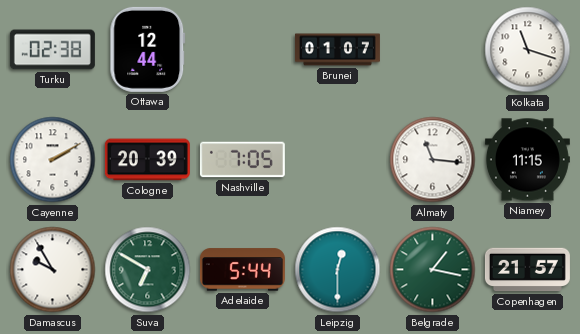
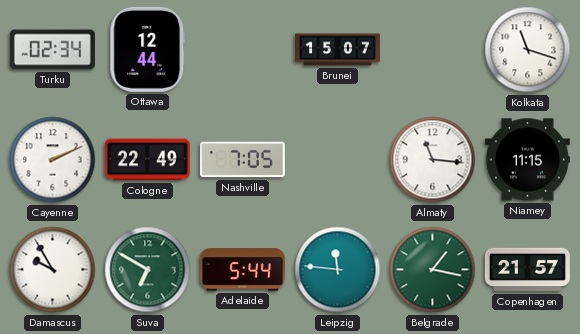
Turku: 02:38 -> 02:34
Brunei: 01:07 -> 15:07
Cayenne: 2:10 -> 2:11
Cologne: 20:39 -> 22:49
Leipzig: 12:30 -> 11:46
